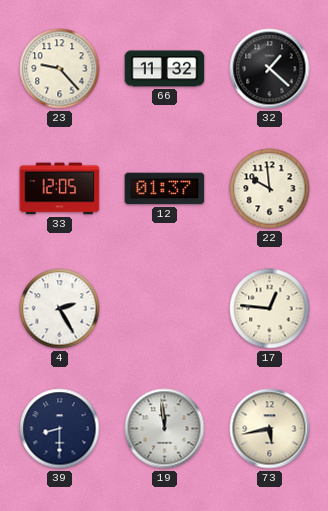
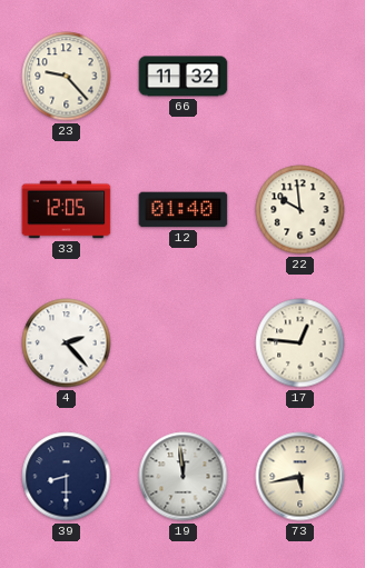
32: 1:22 -> none
12: 01:37 -> 01:40
4: 2:25 -> 2:23
